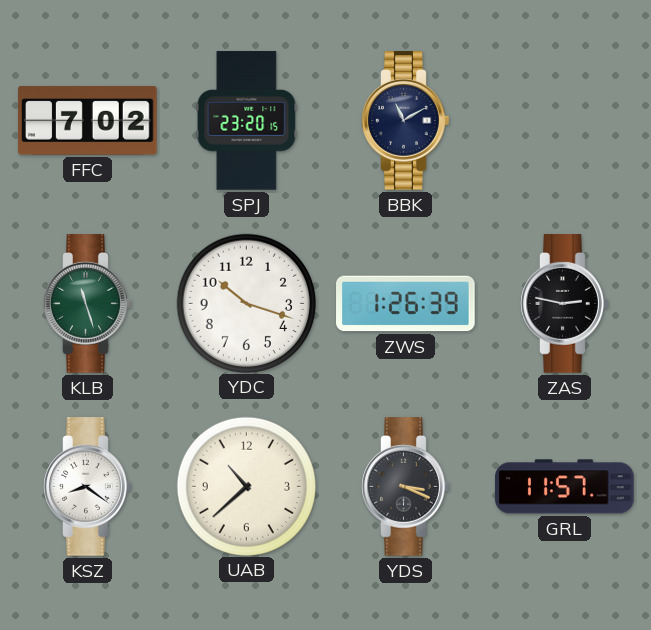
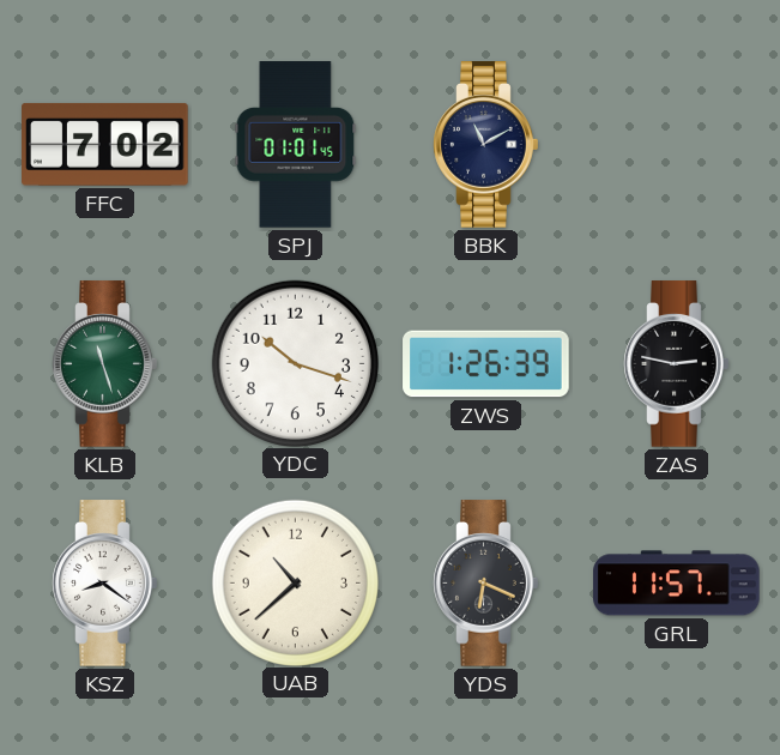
SPJ: 23:20 -> 01:01
YDS: 3:19 -> 6:19
